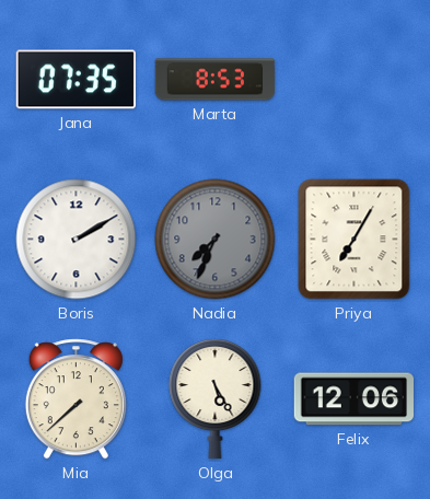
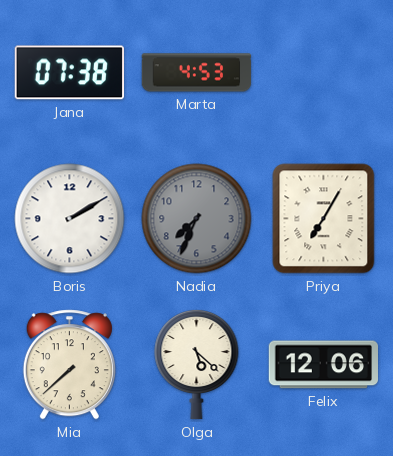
Jana: 07:35 -> 07:38
Marta: 8:53 -> 4:53
Olga: 5:25 -> 5:22
